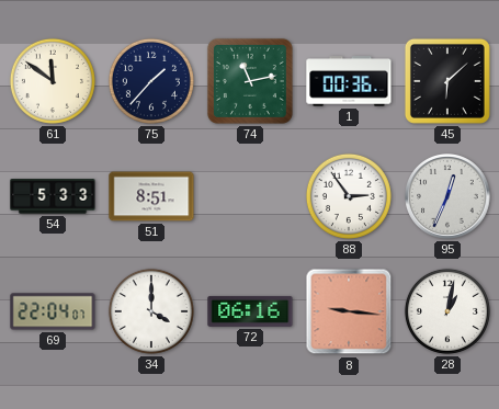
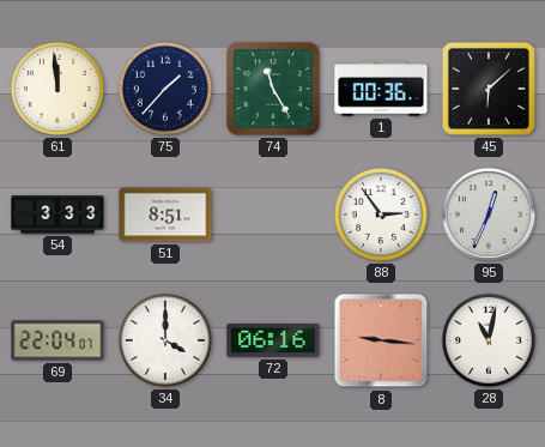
61: 11:51 -> 11:59
74: 11:13 -> 11:25
54: 5:33 -> 3:33
28: 1:02 -> 11:02
